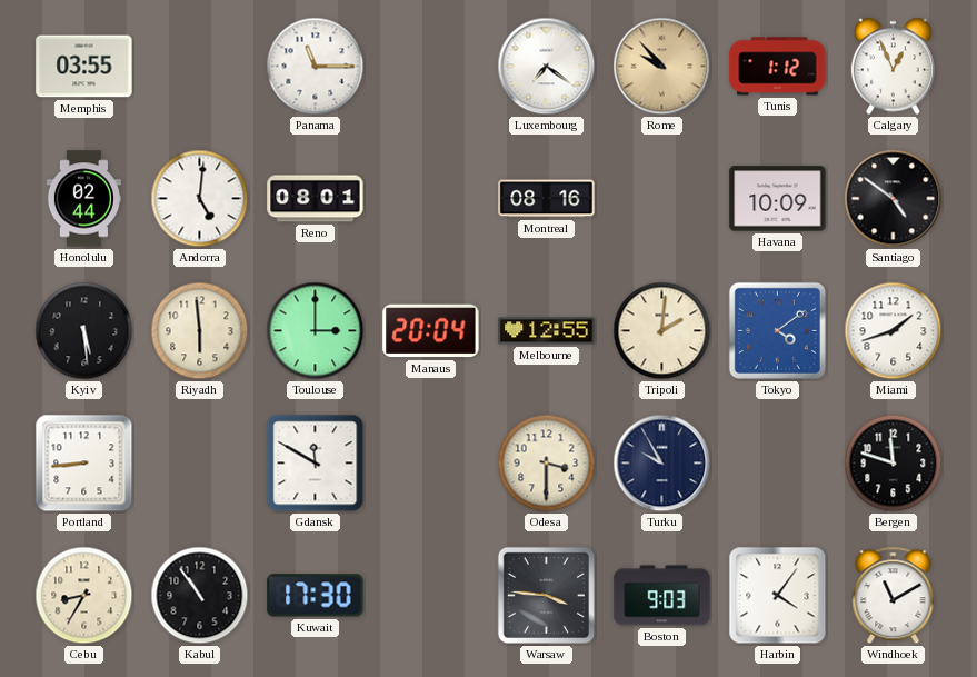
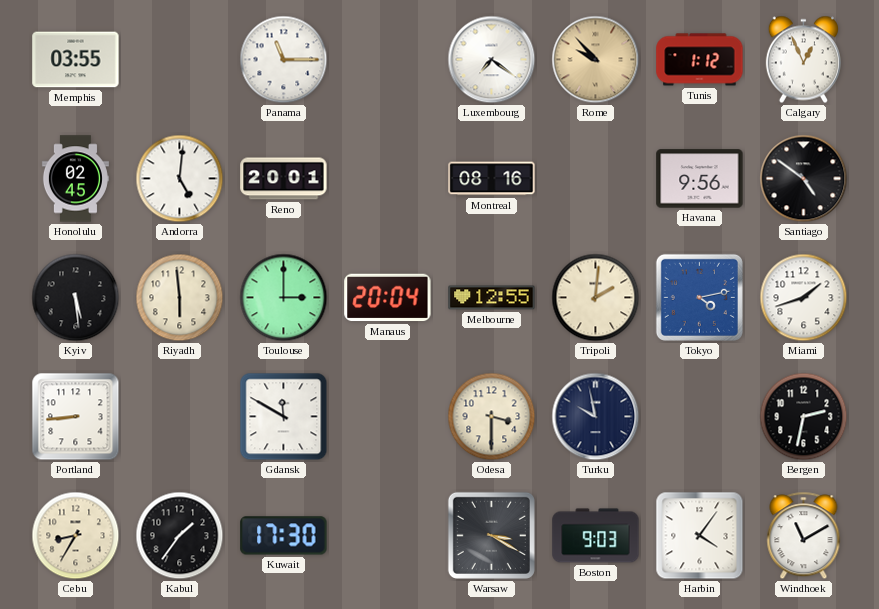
Honolulu: 02:44 -> 02:45
Reno: 08:01 -> 20:01
Havana: 10:09 -> 9:56
Tokyo: 4:09 -> 4:13
Turku: 9:55 -> 9:58
Bergen: 11:48 -> 2:32
Kabul: 10:54 -> 1:36
Warsaw: 3:46 -> 3:20
